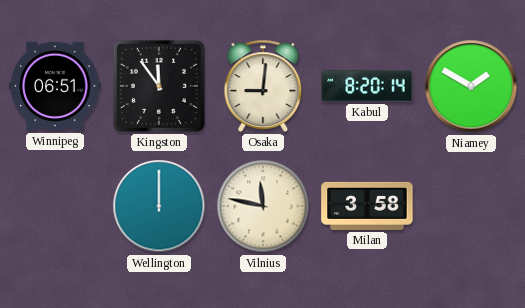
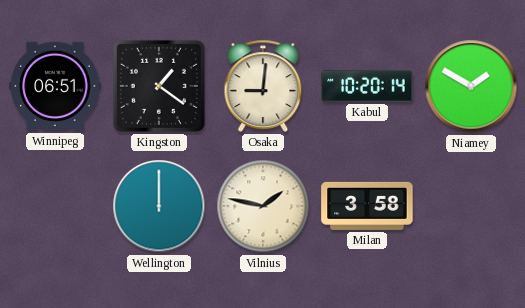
Kingston: 11:54 -> 1:21
Kabul: 8:20 -> 10:20
Vilnius: 11:47 -> 1:47
